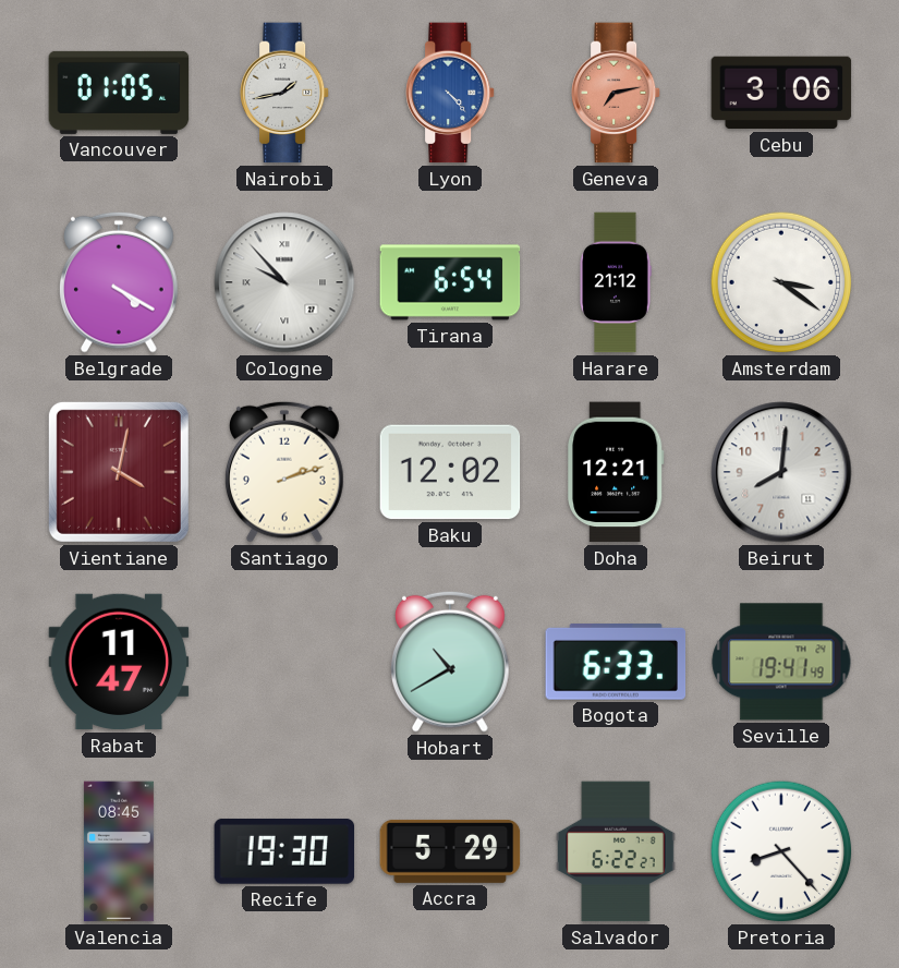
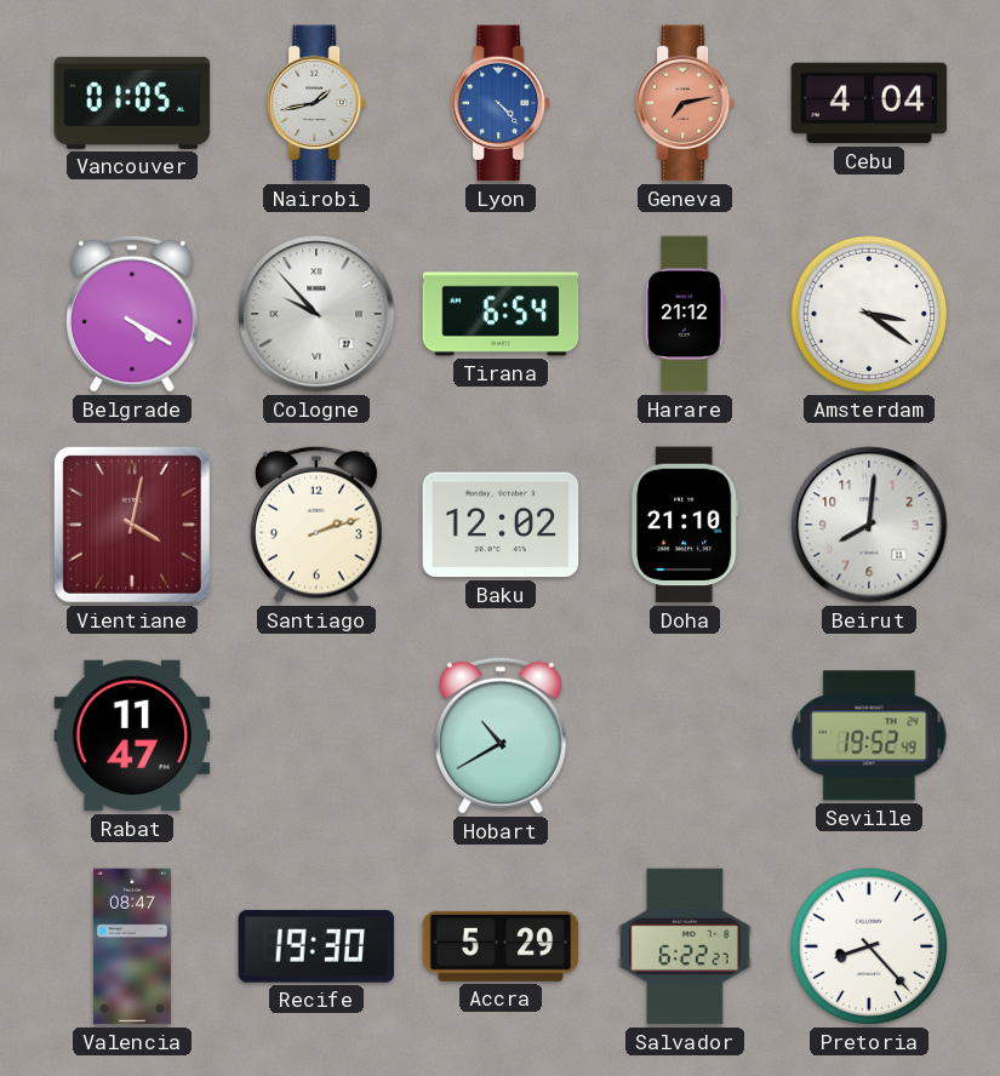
Cebu: 3:06 -> 4:04
Doha: 12:21 -> 21:10
Bogota: 6:33 -> none
Seville: 19:41 -> 19:52
Valencia: 08:45 -> 08:47
